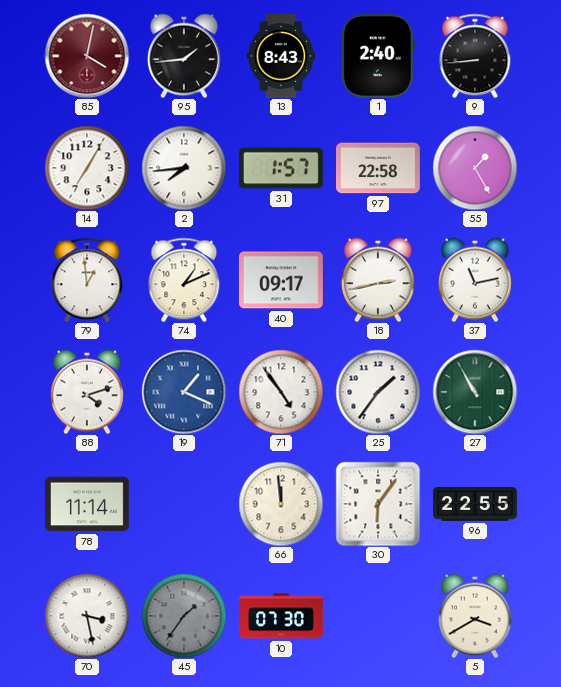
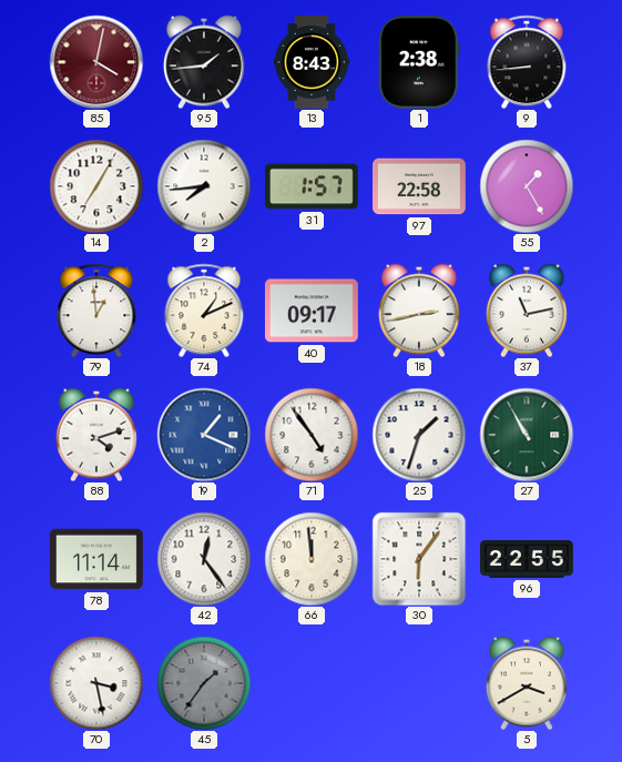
1: 2:40 -> 2:38
25: 1:36 -> 1:33
42: none -> 12:24
10: 07:30 -> none
